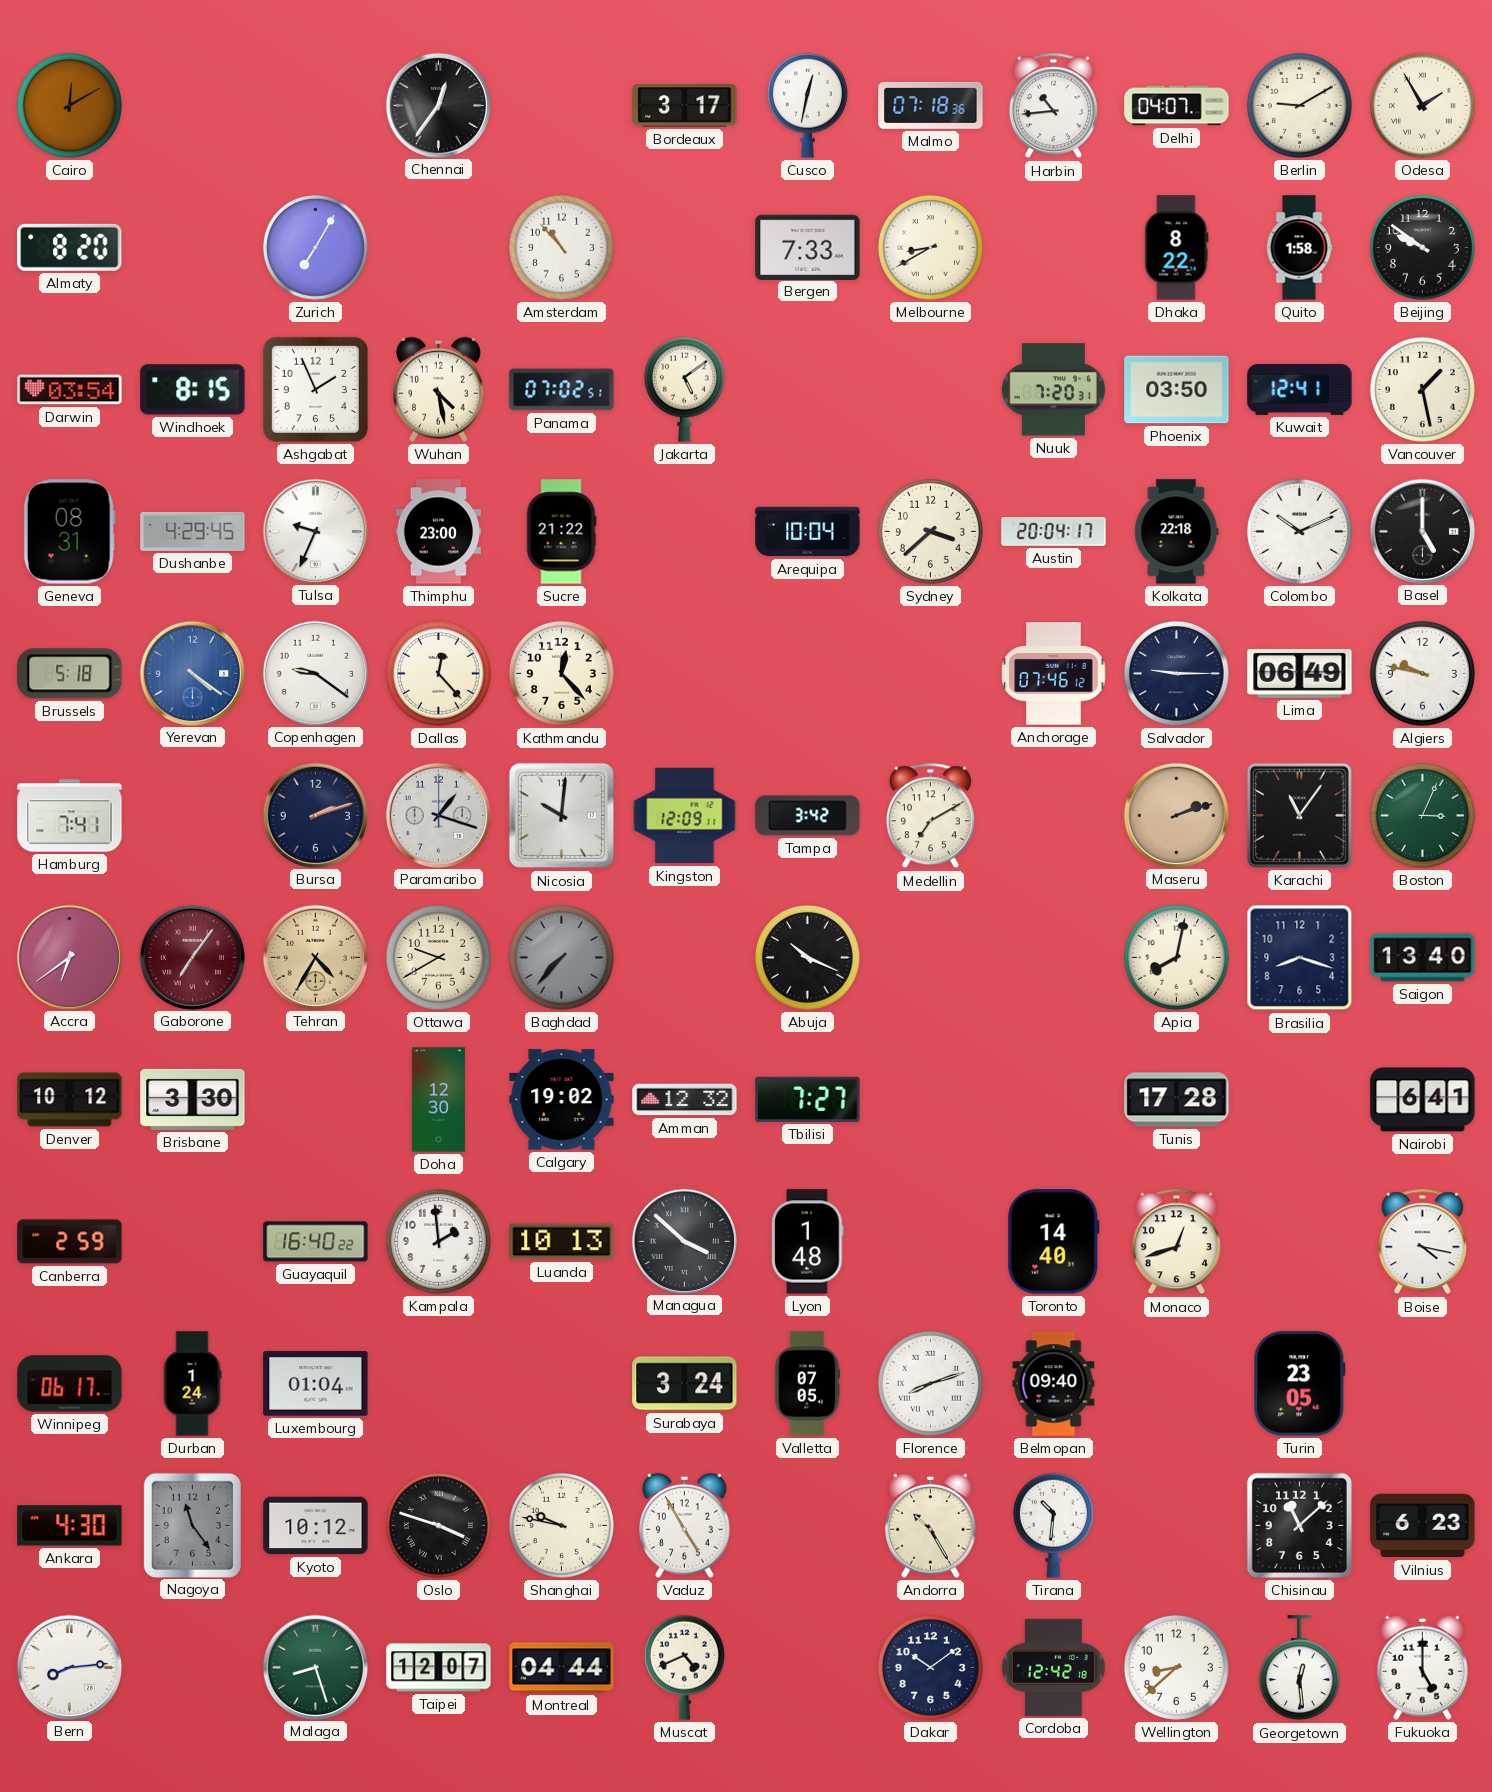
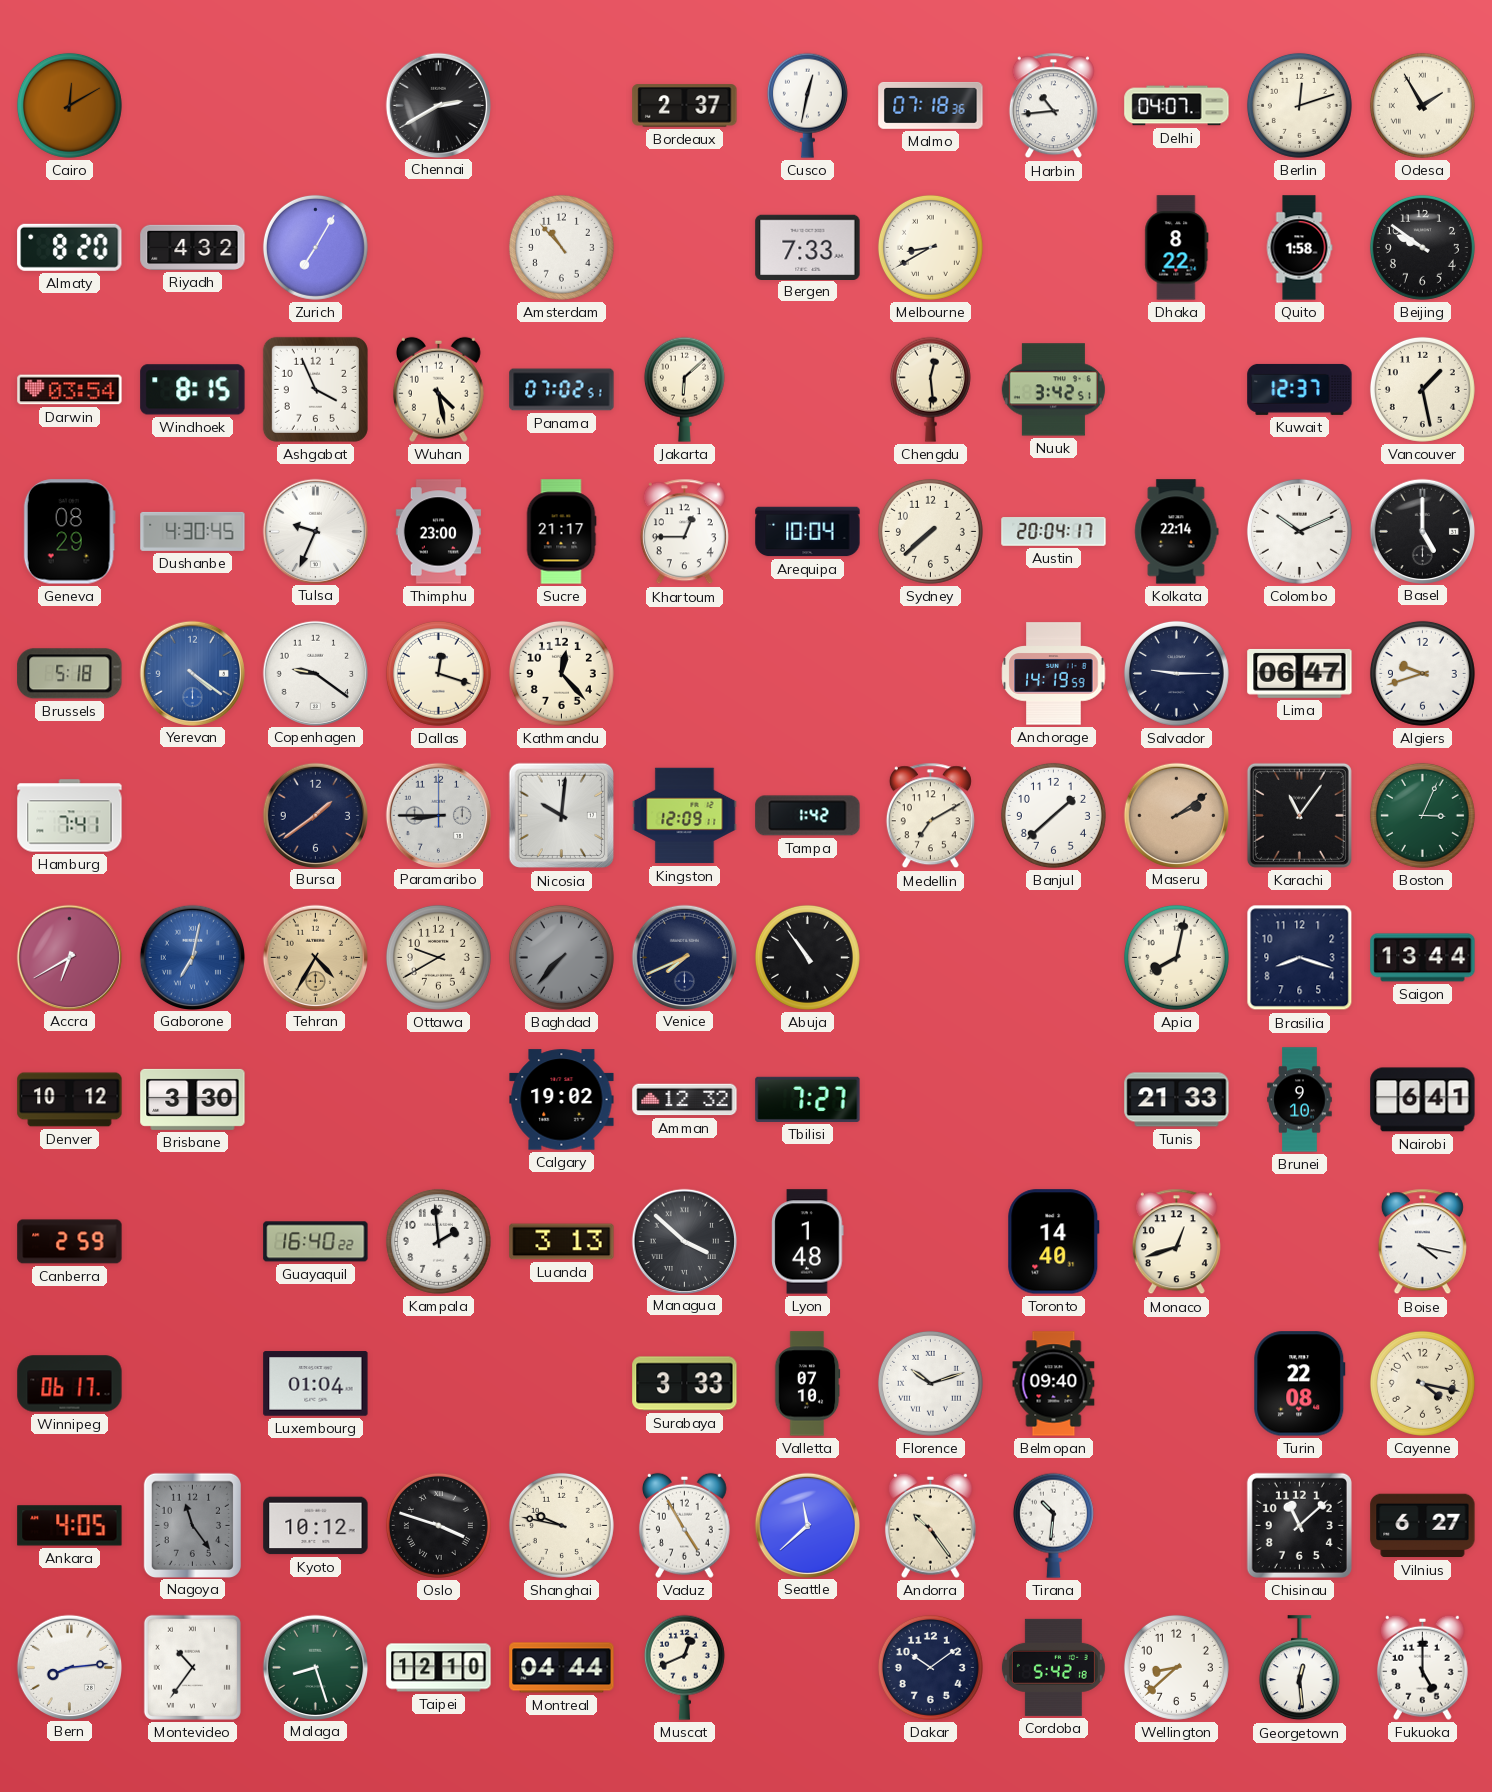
Chennai: 12:36 -> 2:40
Bordeaux: 3:17 -> 2:37
Berlin: 9:10 -> 12:12
Riyadh: none -> 4:32
Ashgabat: 1:56 -> 3:56
Jakarta: 5:09 -> 6:08
Chengdu: none -> 12:29
Nuuk: 7:20 -> 3:42
Phoenix: 03:50 -> none
Kuwait: 12:41 -> 12:37
Geneva: 08:31 -> 08:29
Dushanbe: 4:29 -> 4:30
Sucre: 21:22 -> 21:17
Khartoum: none -> 12:45
Sydney: 3:38 -> 7:38
Kolkata: 22:18 -> 22:14
Dallas: 12:23 -> 12:18
Anchorage: 07:46 -> 14:19
Lima: 06:49 -> 06:47
Algiers: 9:47 -> 9:42
Bursa: 2:12 -> 1:39
Paramaribo: 1:18 -> 8:45
Tampa: 3:42 -> 1:42
Banjul: none -> 1:38
Maseru: 2:12 -> 2:09
Accra: 6:39 -> 6:40
Gaborone: 7:06 -> 7:02
Gaborone dial: burgundy -> blue
Venice: none -> 7:41
Abuja: 10:19 -> 10:54
Saigon: 13:40 -> 13:44
Doha: 12:30 -> none
Tunis: 17:28 -> 21:33
Brunei: none -> 9:10
Luanda: 10:13 -> 3:13
Durban: 1:24 -> none
Surabaya: 3:24 -> 3:33
Valletta: 07:05 -> 07:10
Florence: 8:12 -> 10:12
Turin: 23:05 -> 22:08
Cayenne: none -> 4:17
Ankara: 4:30 -> 4:05
Seattle: none -> 11:38
Andorra: 10:25 -> 10:24
Vilnius: 6:23 -> 6:27
Montevideo: none -> 10:36
Taipei: 12:07 -> 12:10
Muscat: 4:41 -> 12:41
Cordoba: 12:42 -> 5:42
